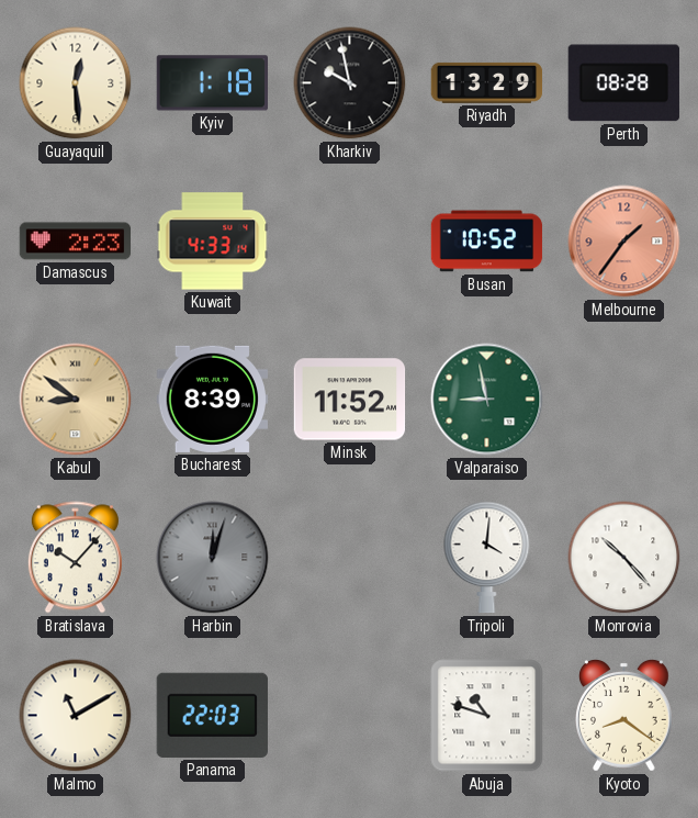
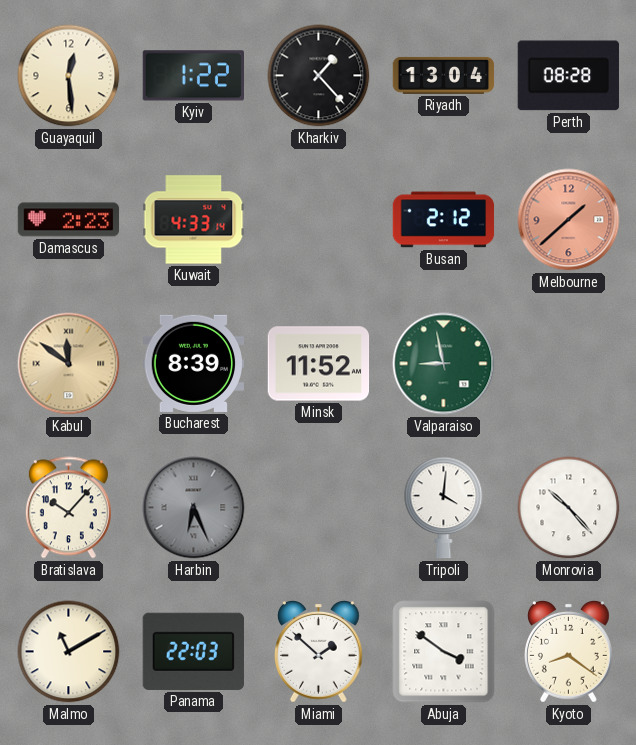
Kyiv: 1:18 -> 1:22
Kharkiv: 9:58 -> 1:23
Riyadh: 13:29 -> 13:04
Busan: 10:52 -> 2:12
Melbourne: 1:36 -> 1:38
Kabul: 8:51 -> 11:51
Harbin: 12:03 -> 6:26
Miami: none -> 1:52
Abuja: 10:48 -> 3:51
